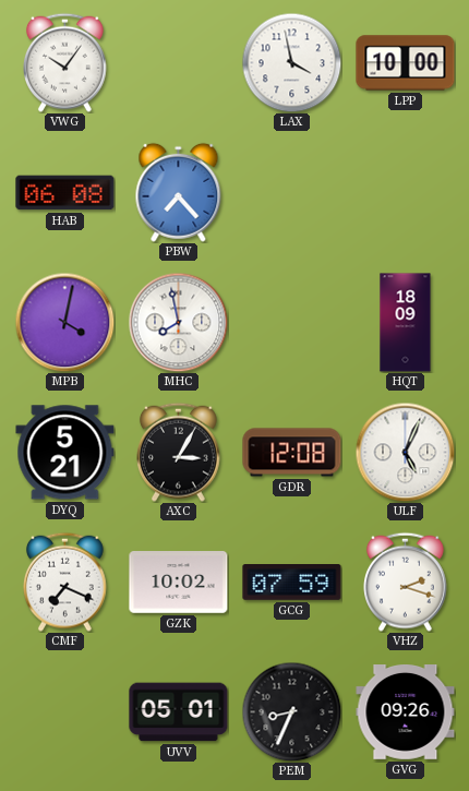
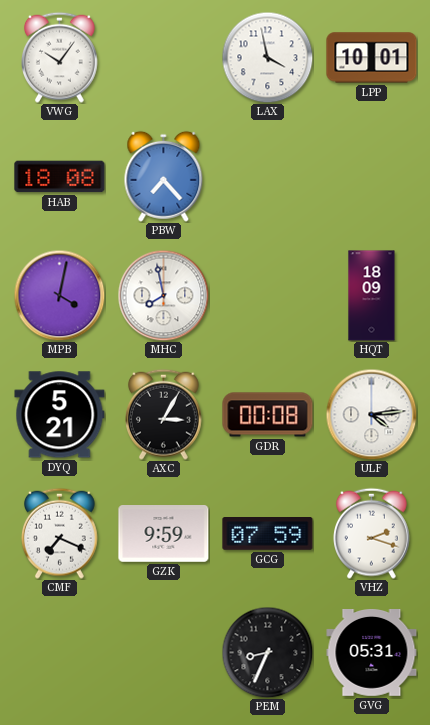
LPP: 10:00 -> 10:01
HAB: 06:08 -> 18:08
GDR: 12:08 -> 00:08
ULF: 5:04 -> 4:14
GZK: 10:02 -> 9:59
UVV: 05:01 -> none
GVG: 09:26 -> 05:31
